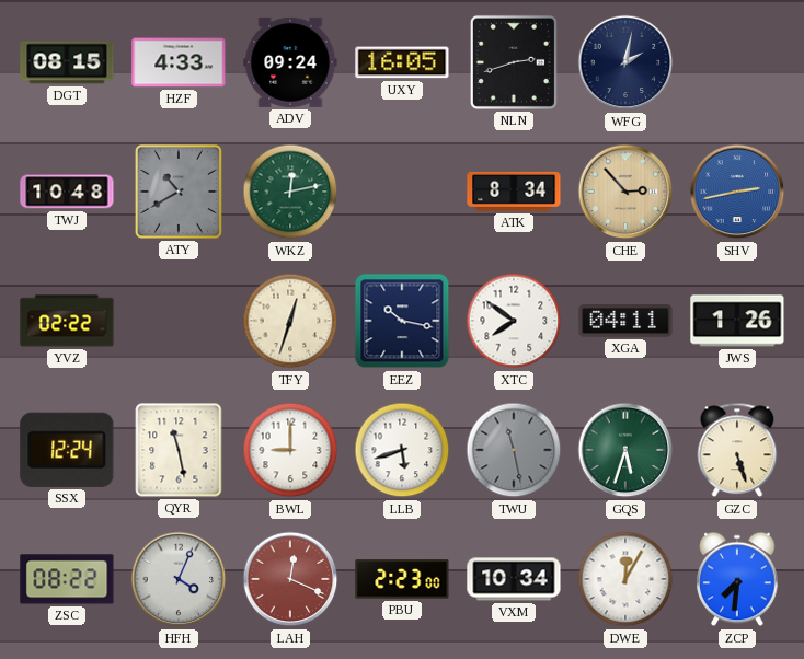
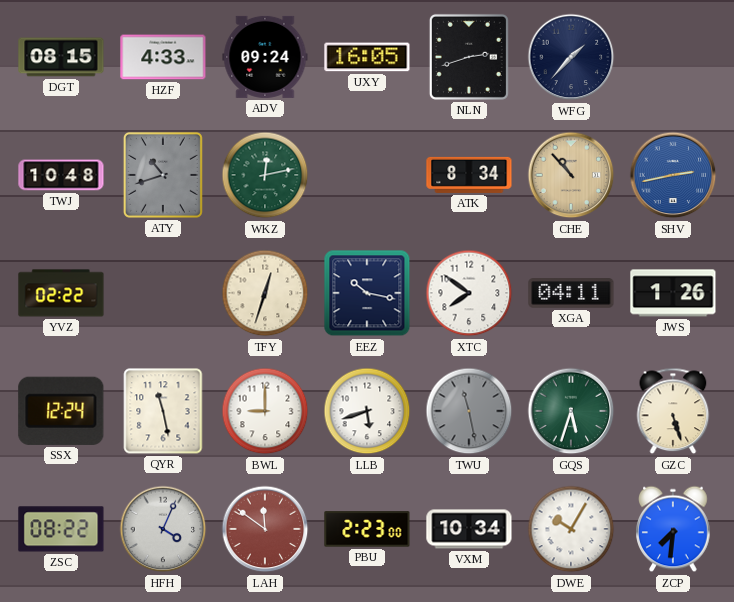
WFG: 2:02 -> 1:37
ATY: 10:40 -> 10:42
CHE: 2:53 -> 10:53
LAH: 12:19 -> 11:51
DWE: 12:05 -> 10:05
